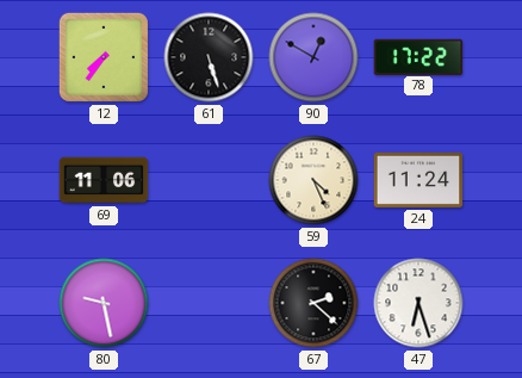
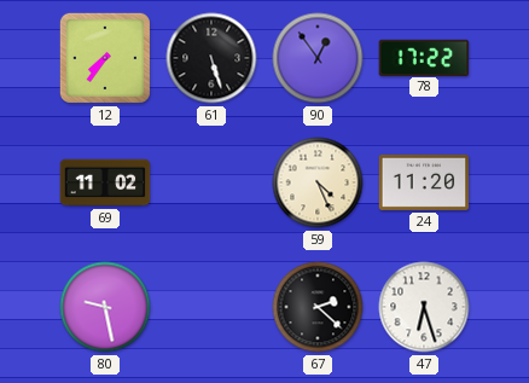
90: 12:50 -> 12:54
69: 11:06 -> 11:02
24: 11:24 -> 11:20
